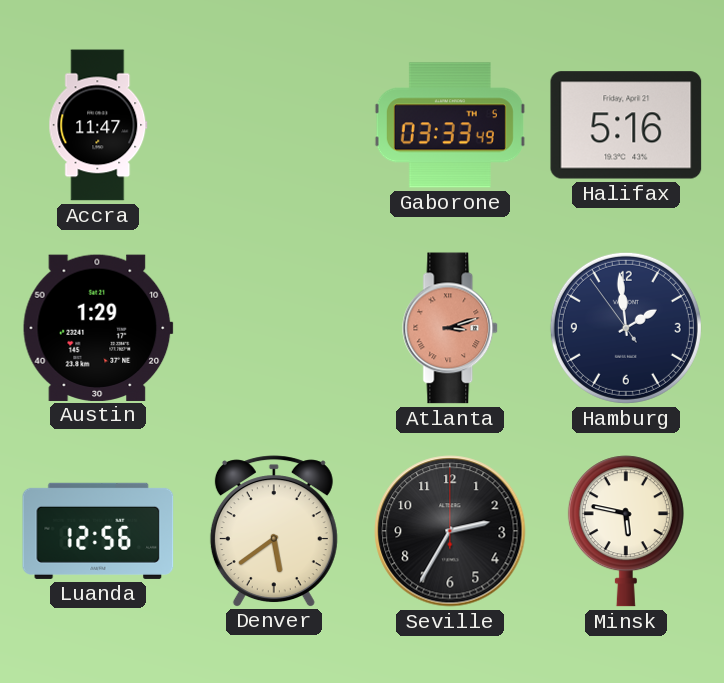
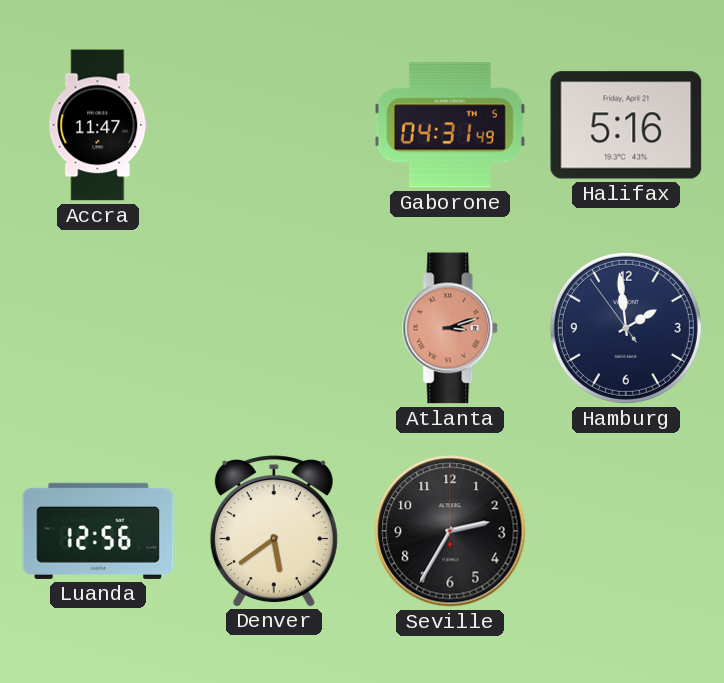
Gaborone: 03:33 -> 04:31
Austin: 1:29 -> none
Minsk: 5:47 -> none
